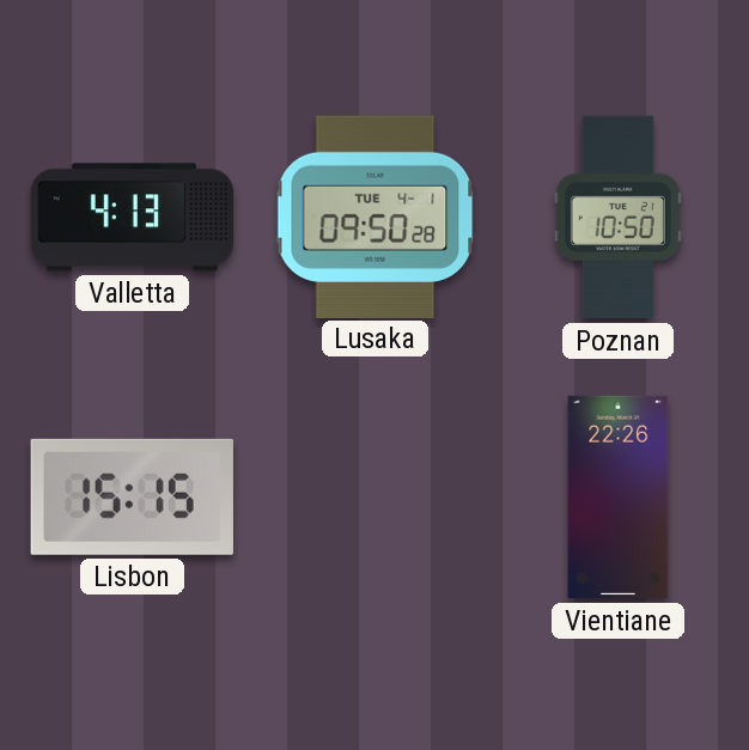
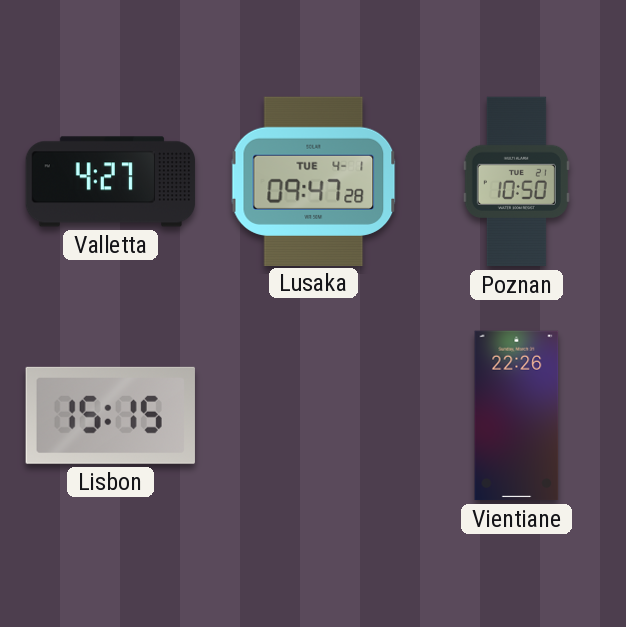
Valletta: 4:13 -> 4:27
Lusaka: 09:50 -> 09:47
